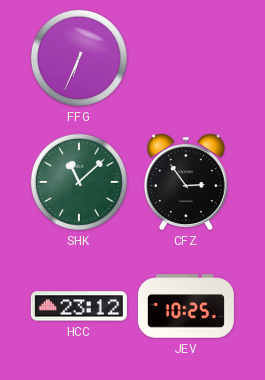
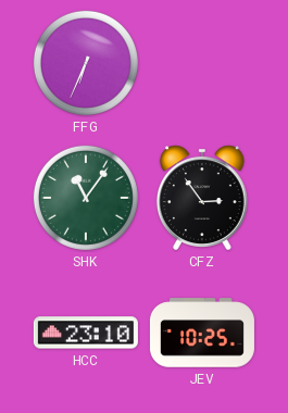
SHK: 11:08 -> 11:06
HCC: 23:12 -> 23:10
